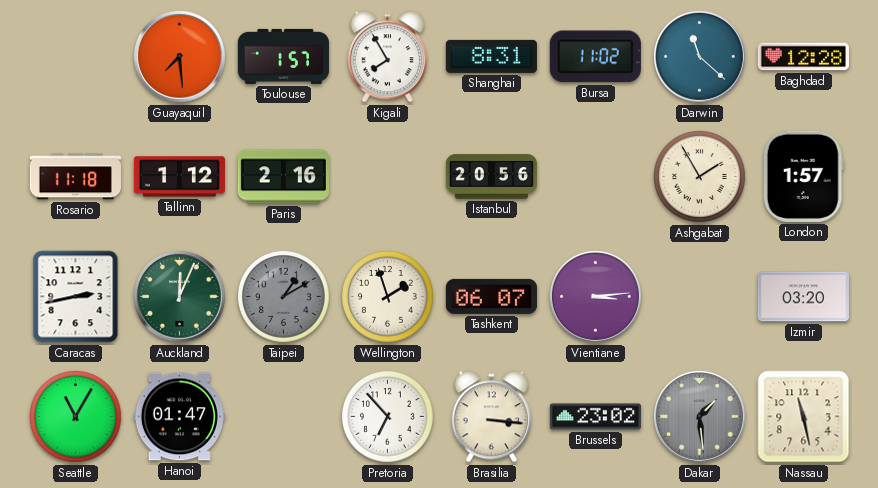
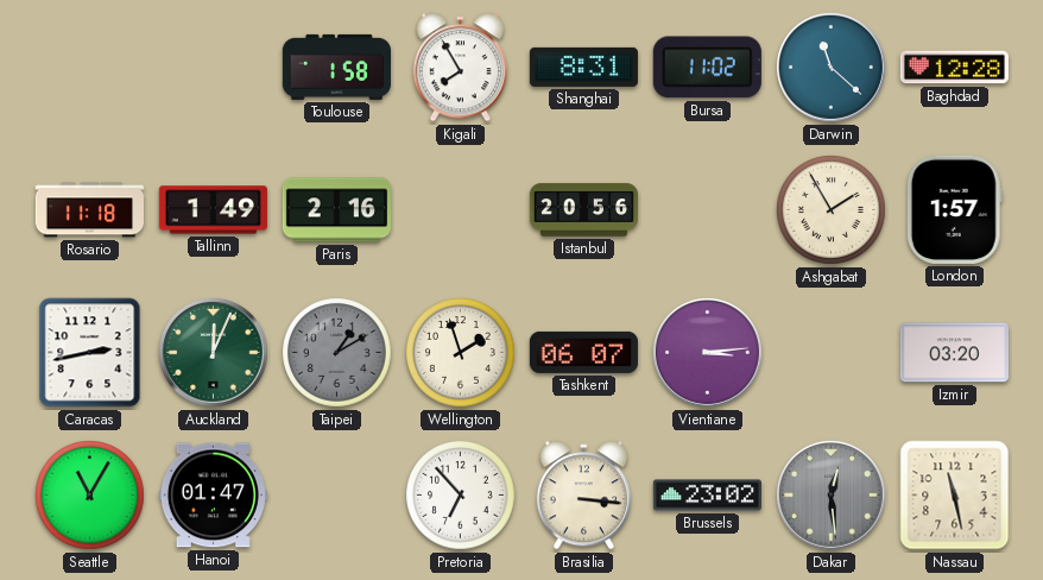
Guayaquil: 7:29 -> none
Toulouse: 1:57 -> 1:58
Tallinn: 1:12 -> 1:49
Dakar: 1:29 -> 12:29
